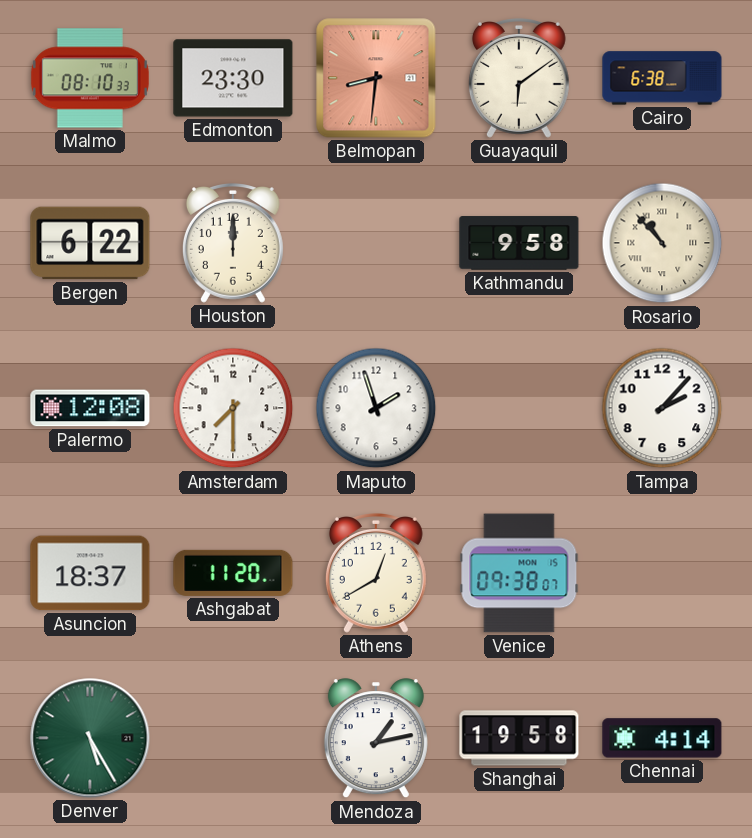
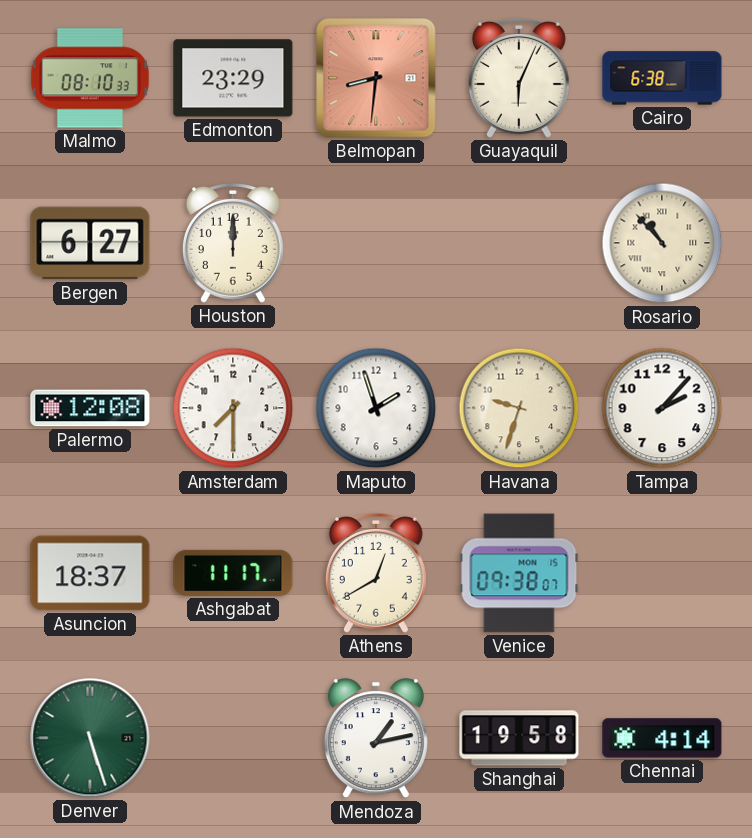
Edmonton: 23:30 -> 23:29
Guayaquil: 6:09 -> 6:04
Bergen: 6:22 -> 6:27
Kathmandu: 9:58 -> none
Havana: none -> 9:33
Ashgabat: 11:20 -> 11:17
Denver: 5:25 -> 5:27
